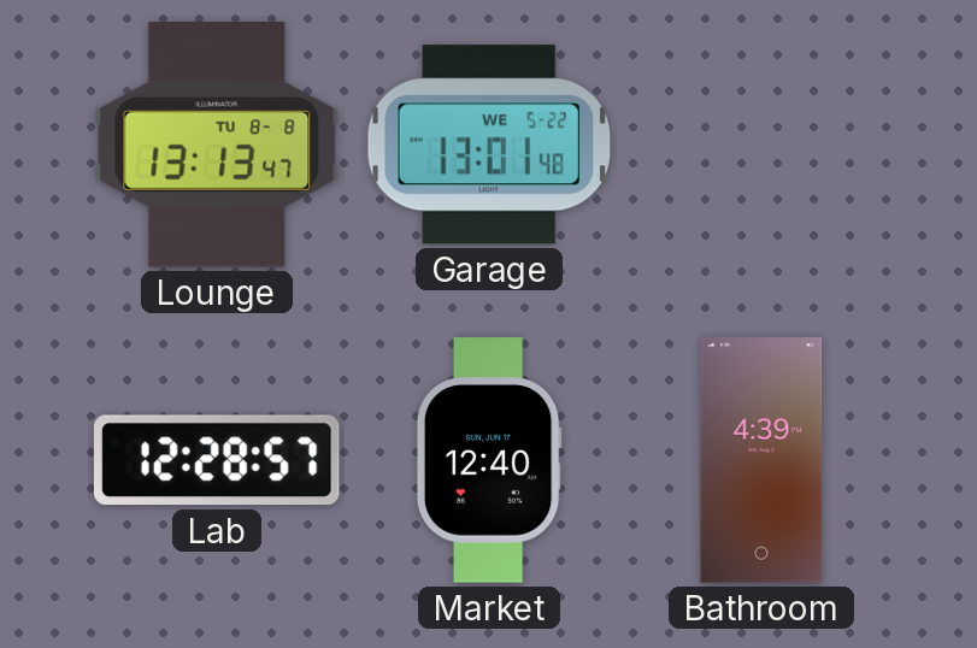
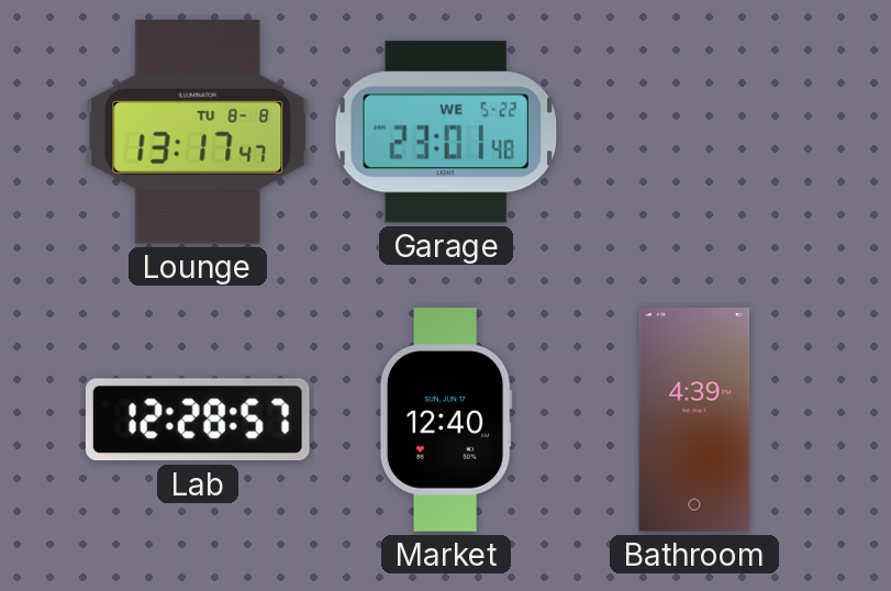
Lounge: 13:13 -> 13:17
Garage: 13:01 -> 23:01
